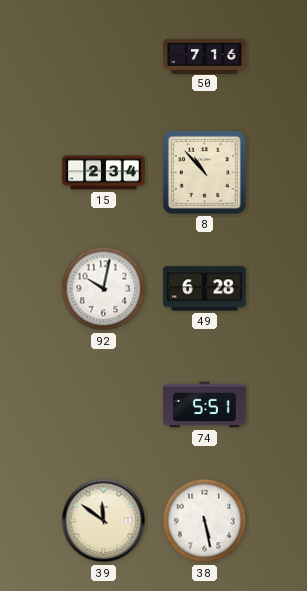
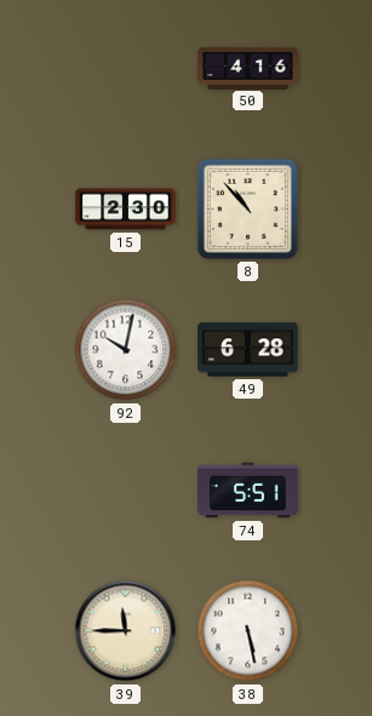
50: 7:16 -> 4:16
15: 2:34 -> 2:30
39: 11:51 -> 11:45
